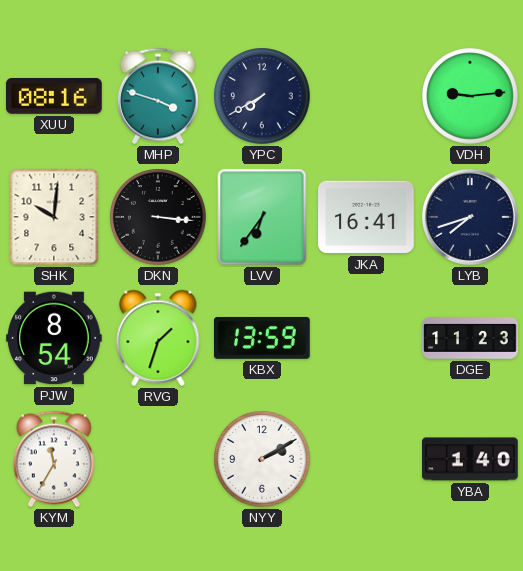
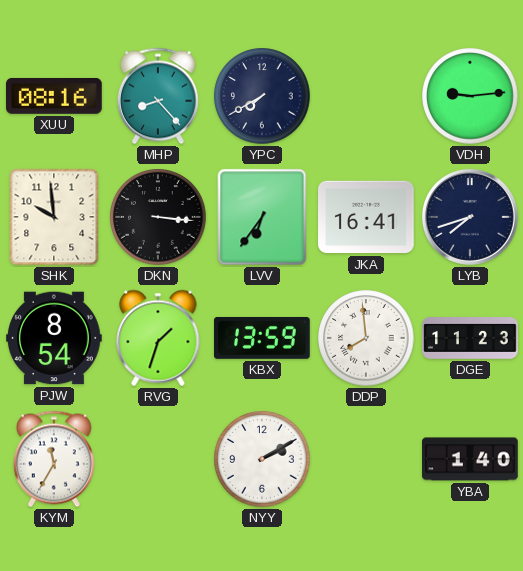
MHP: 3:48 -> 8:23
SHK: 10:01 -> 9:59
DDP: none -> 7:59
